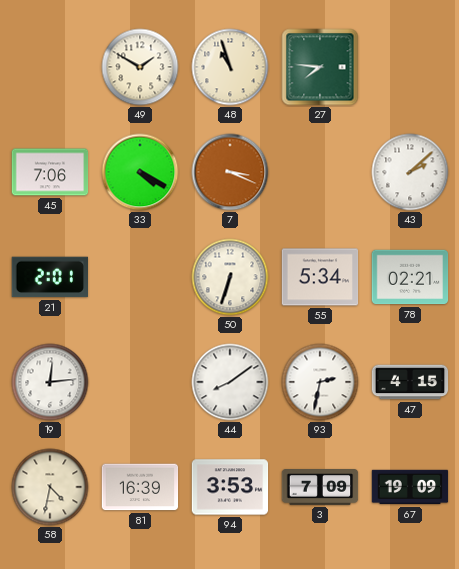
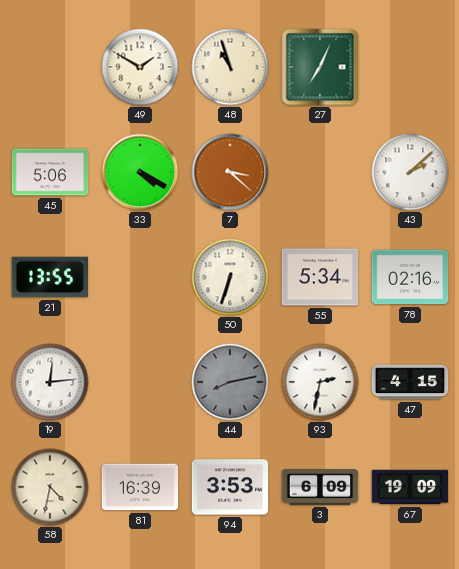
27: 7:46 -> 7:04
45: 7:06 -> 5:06
7: 3:19 -> 3:22
21: 2:01 -> 13:55
78: 02:21 -> 02:16
44: 8:09 -> 8:13
44 dial: white -> grey
3: 7:09 -> 6:09
